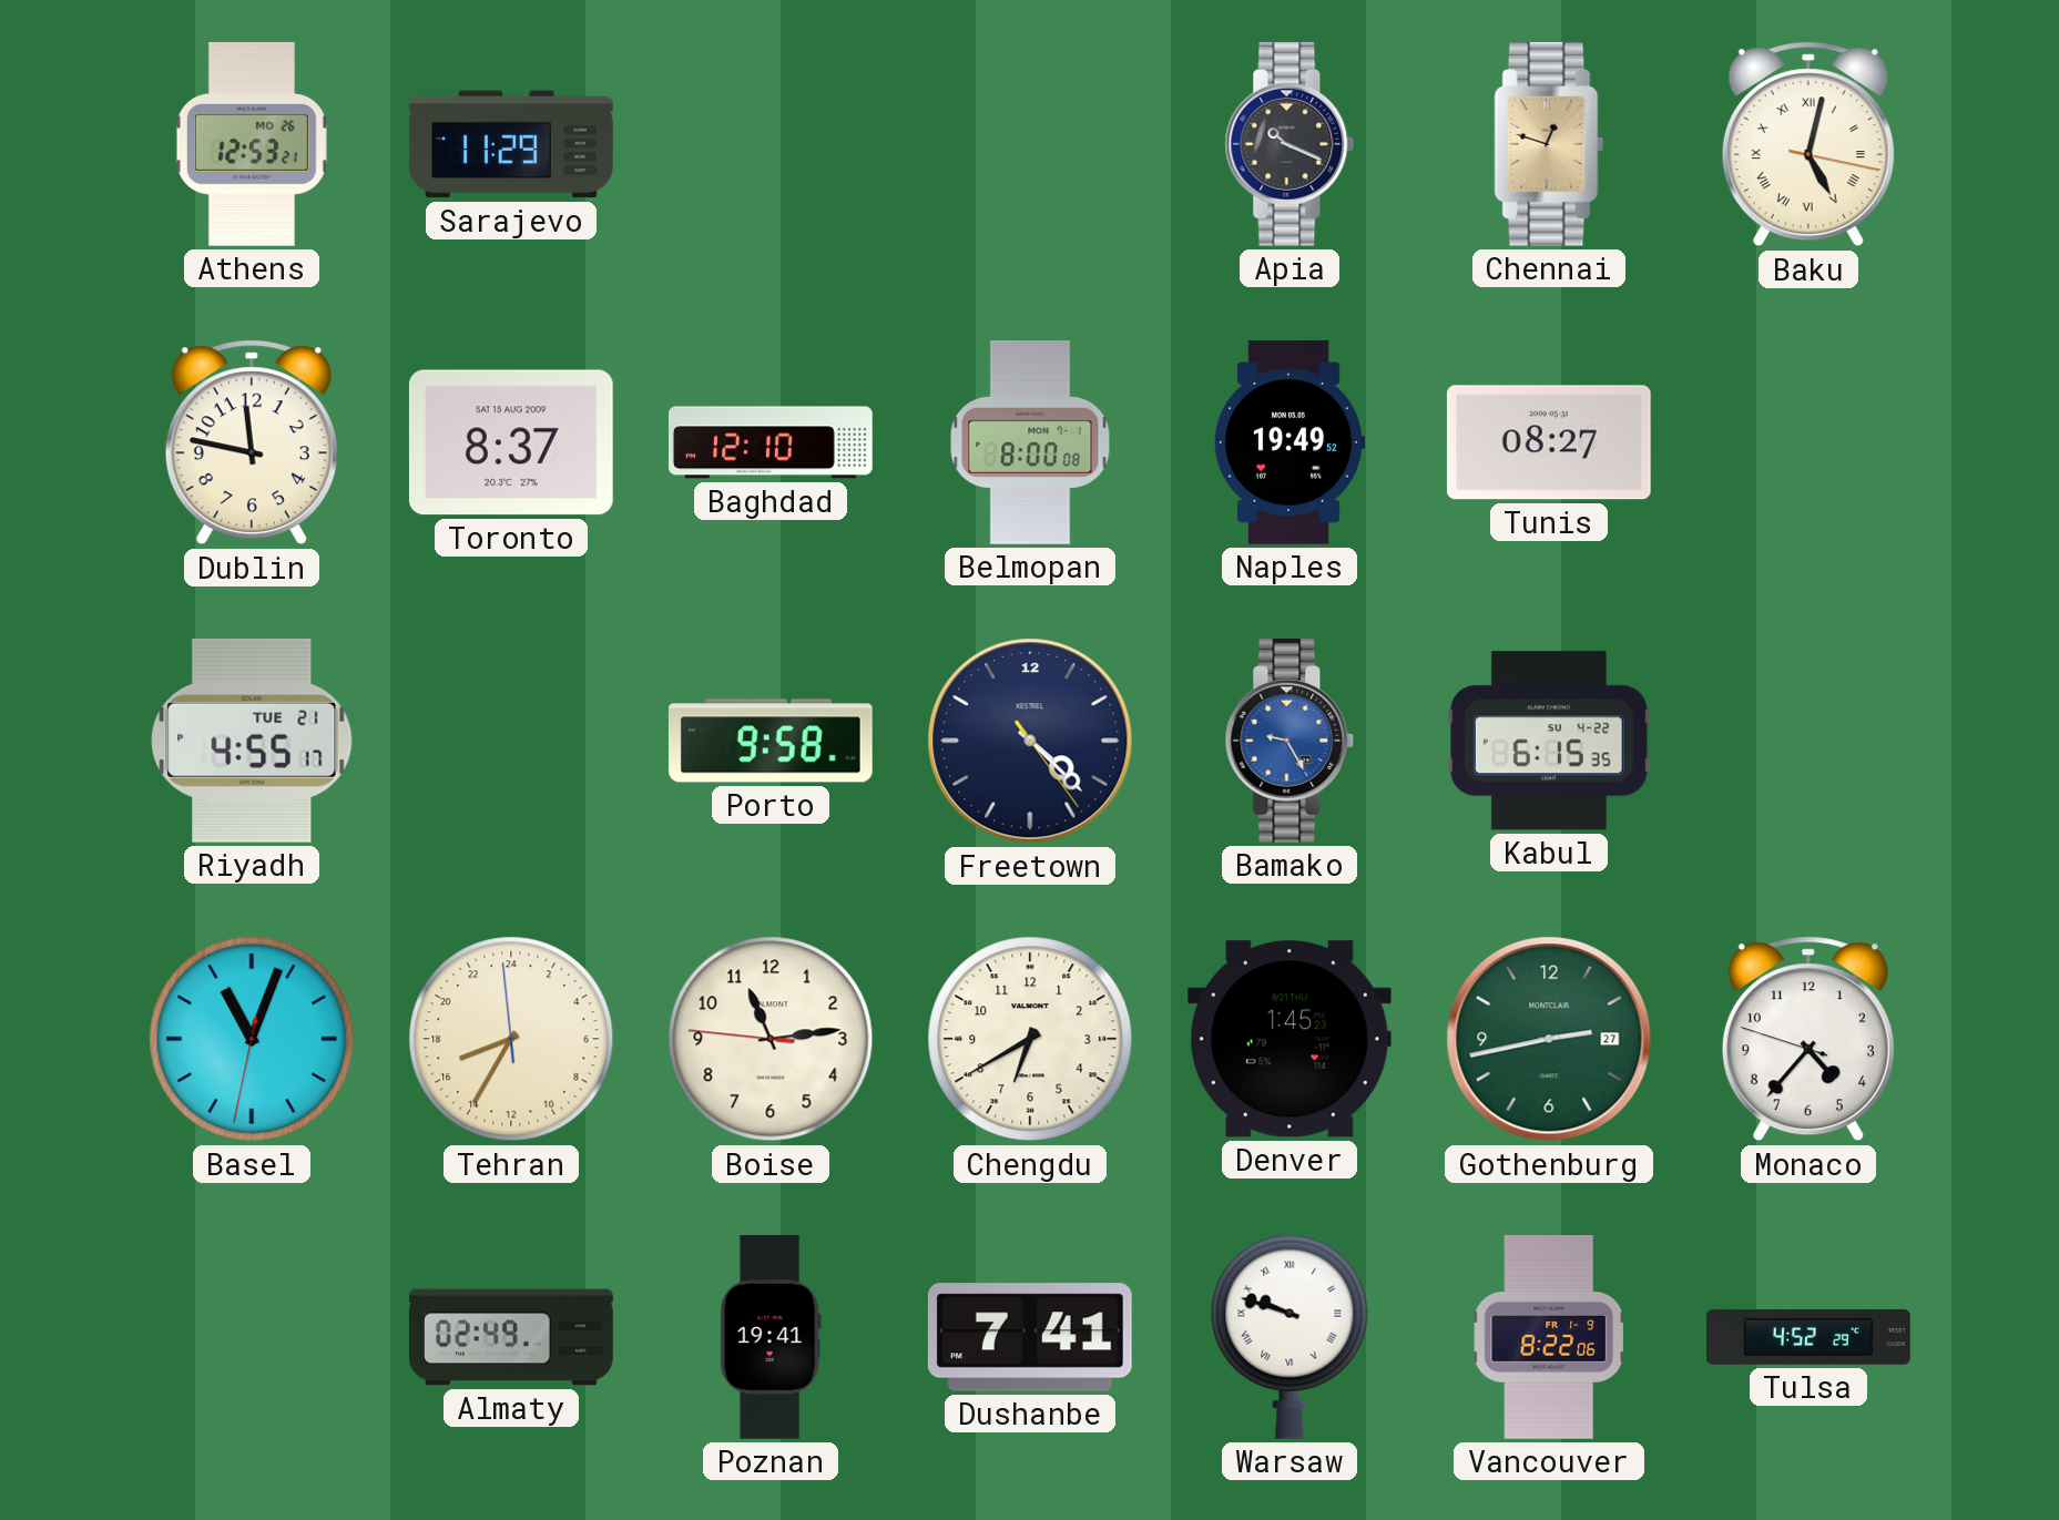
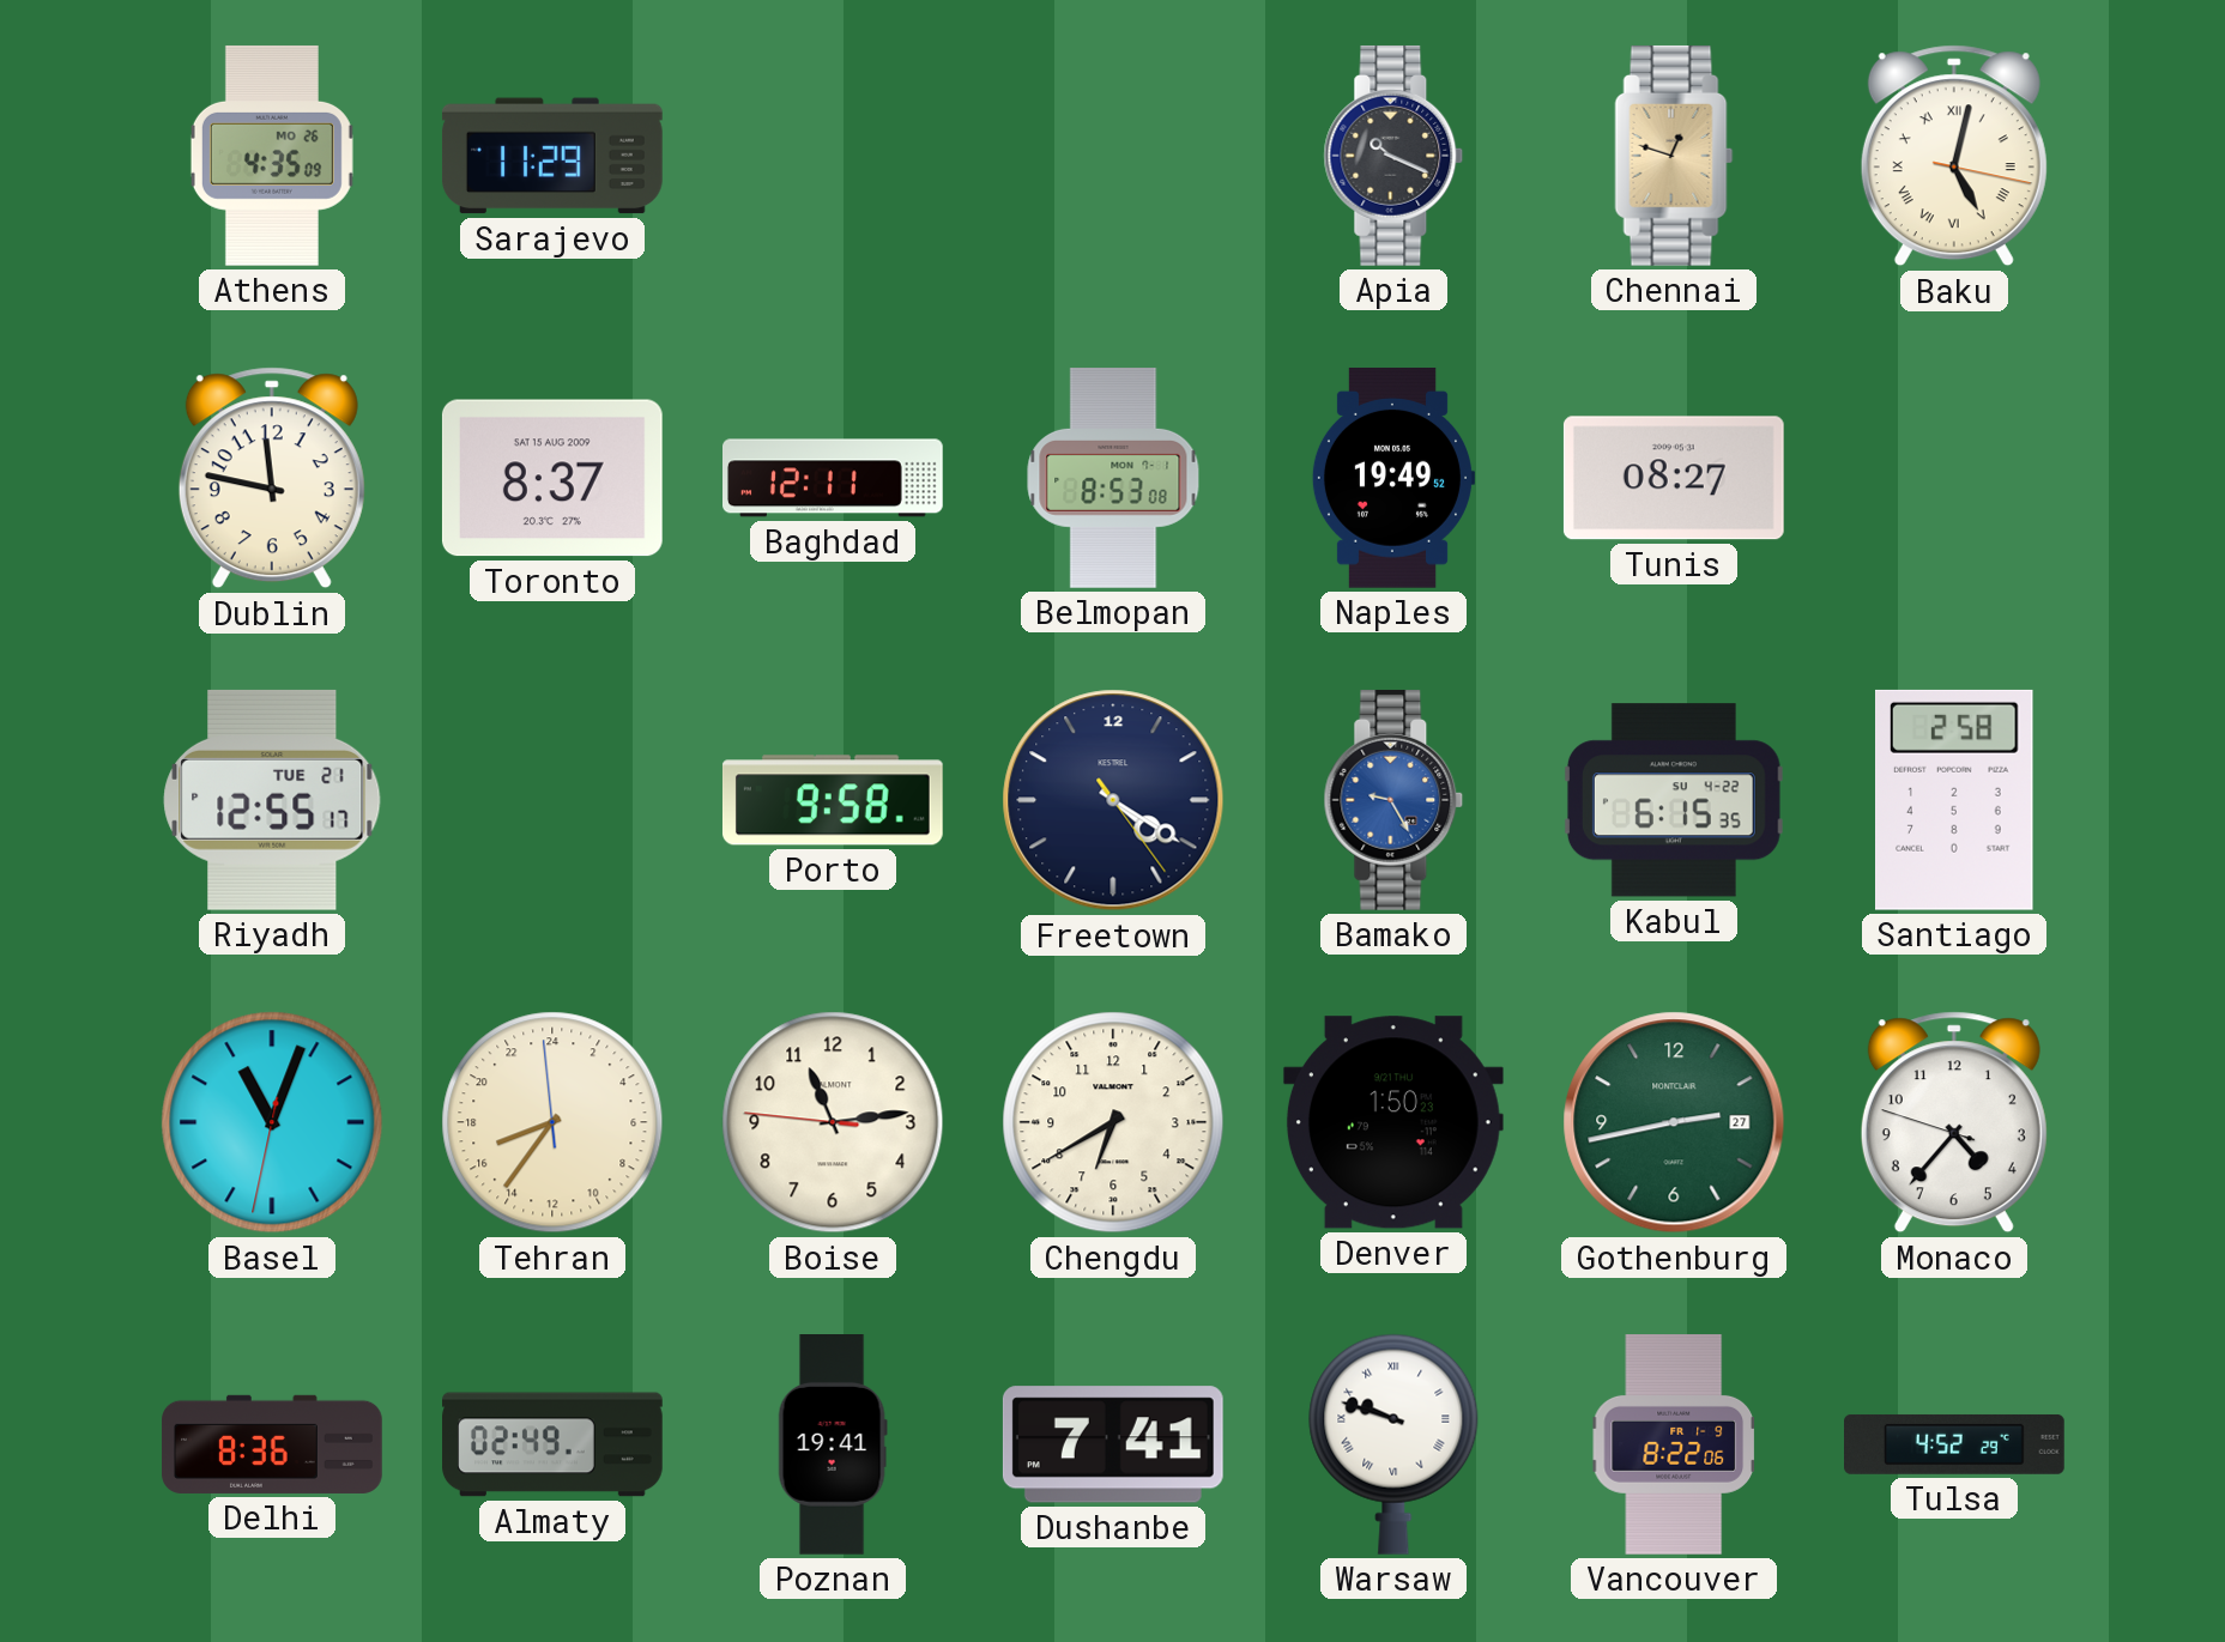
Athens: 12:53 -> 4:35
Baghdad: 12:10 -> 12:11
Belmopan: 8:00 -> 8:53
Riyadh: 4:55 -> 12:55
Freetown: 4:22 -> 4:20
Santiago: none -> 2:58
Tehran: 16:34 -> 16:35
Denver: 1:45 -> 1:50
Delhi: none -> 8:36
